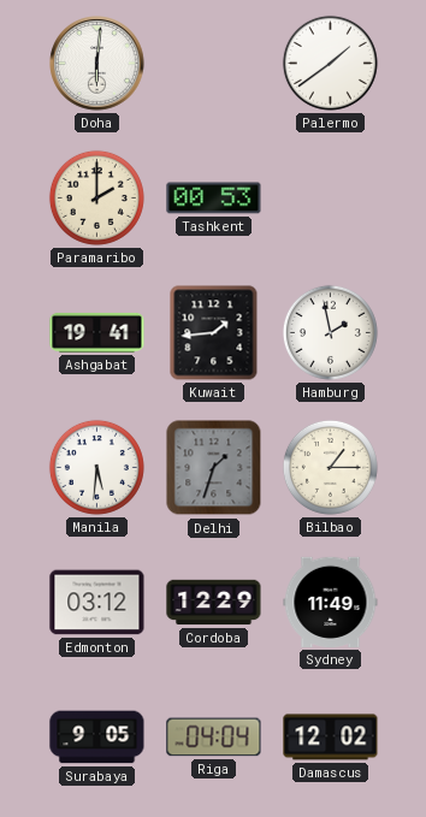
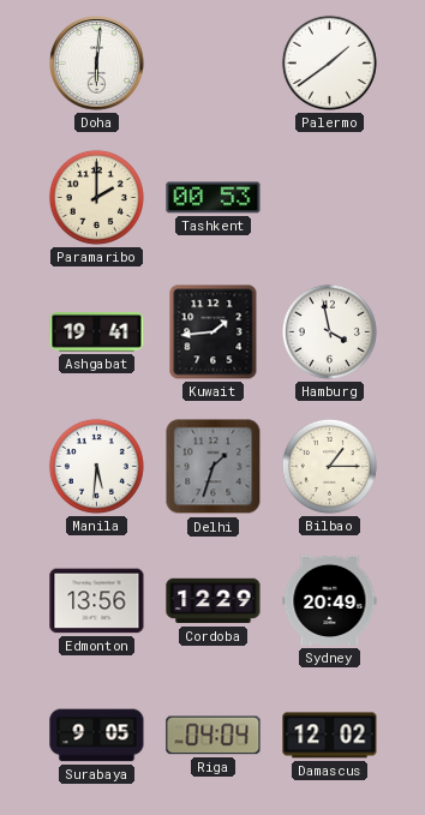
Hamburg: 1:58 -> 3:58
Edmonton: 03:12 -> 13:56
Sydney: 11:49 -> 20:49
